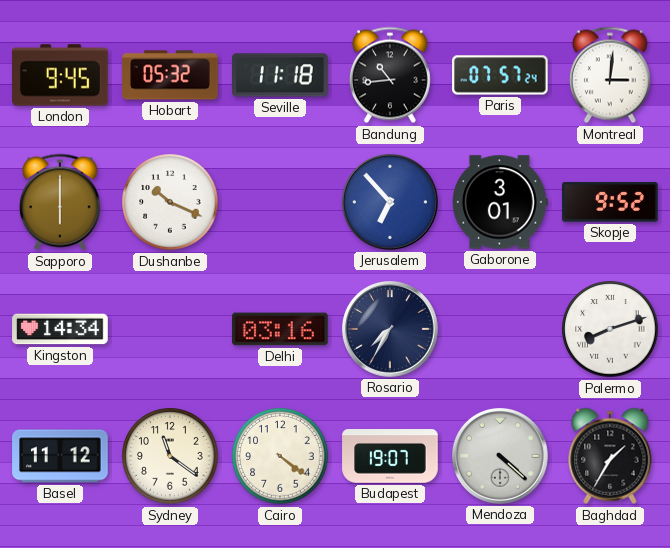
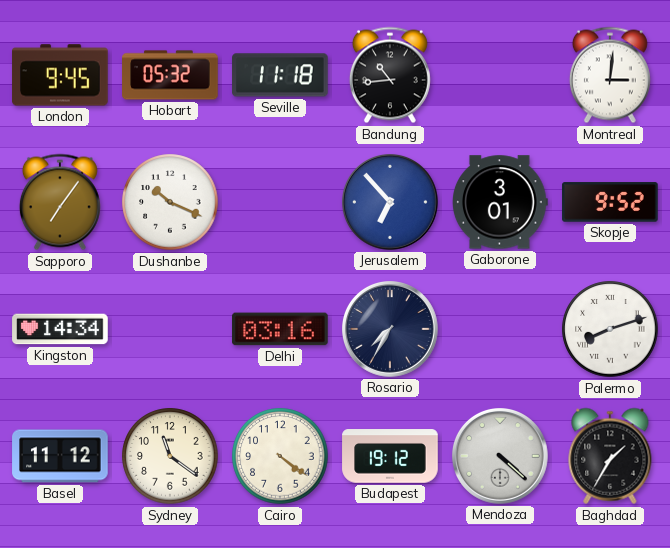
Paris: 07:57 -> none
Sapporo: 6:00 -> 7:06
Budapest: 19:07 -> 19:12
